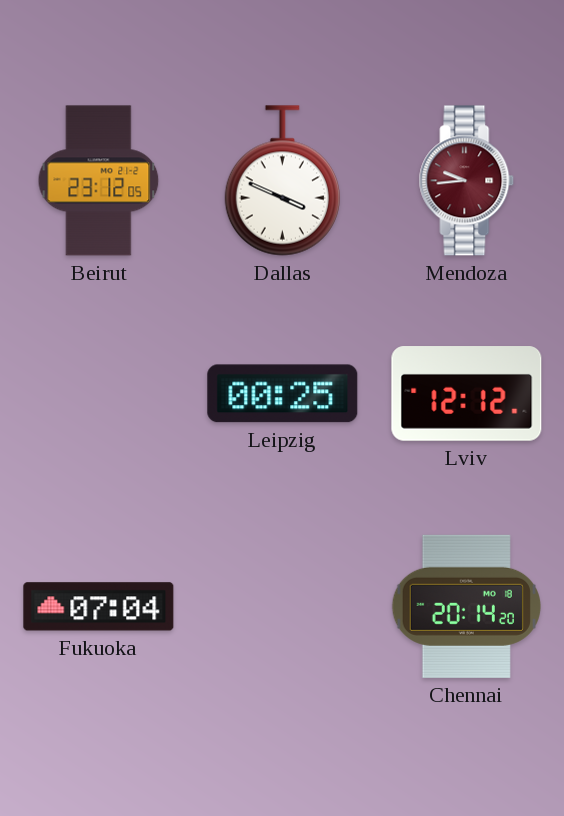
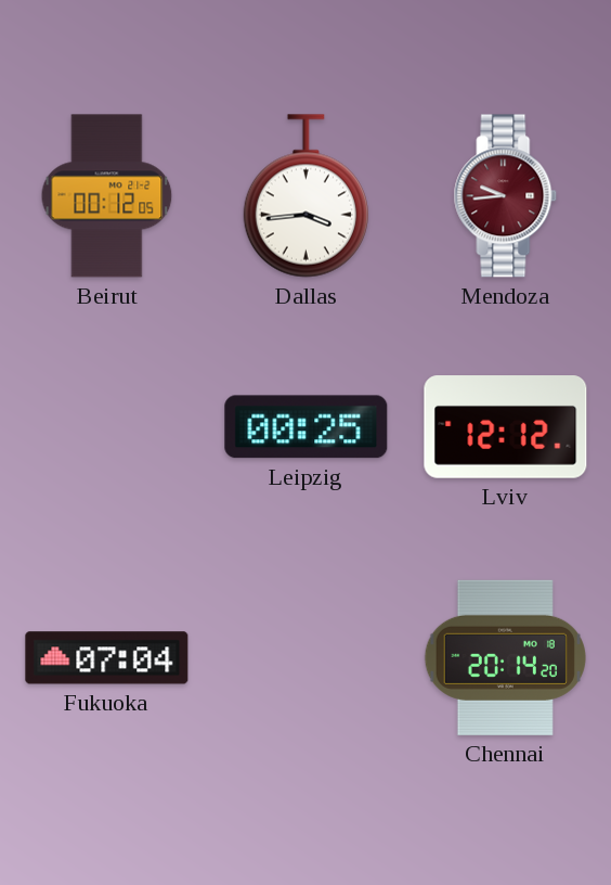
Beirut: 23:12 -> 00:12
Dallas: 3:49 -> 3:44
